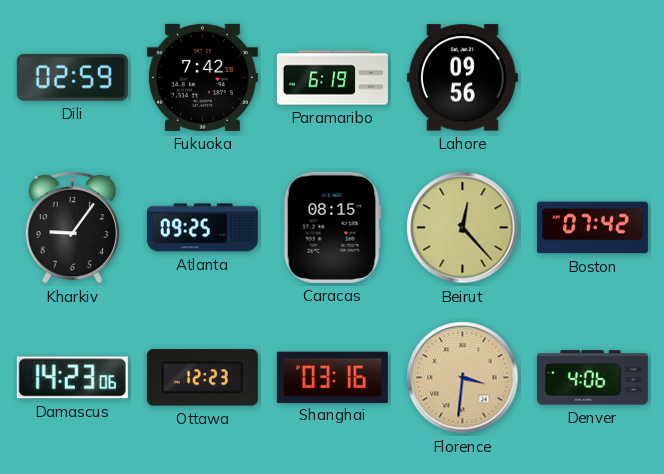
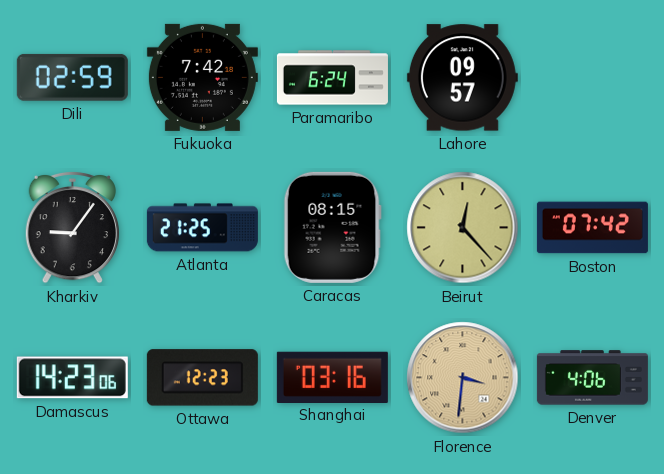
Paramaribo: 6:19 -> 6:24
Lahore: 09:56 -> 09:57
Atlanta: 09:25 -> 21:25
